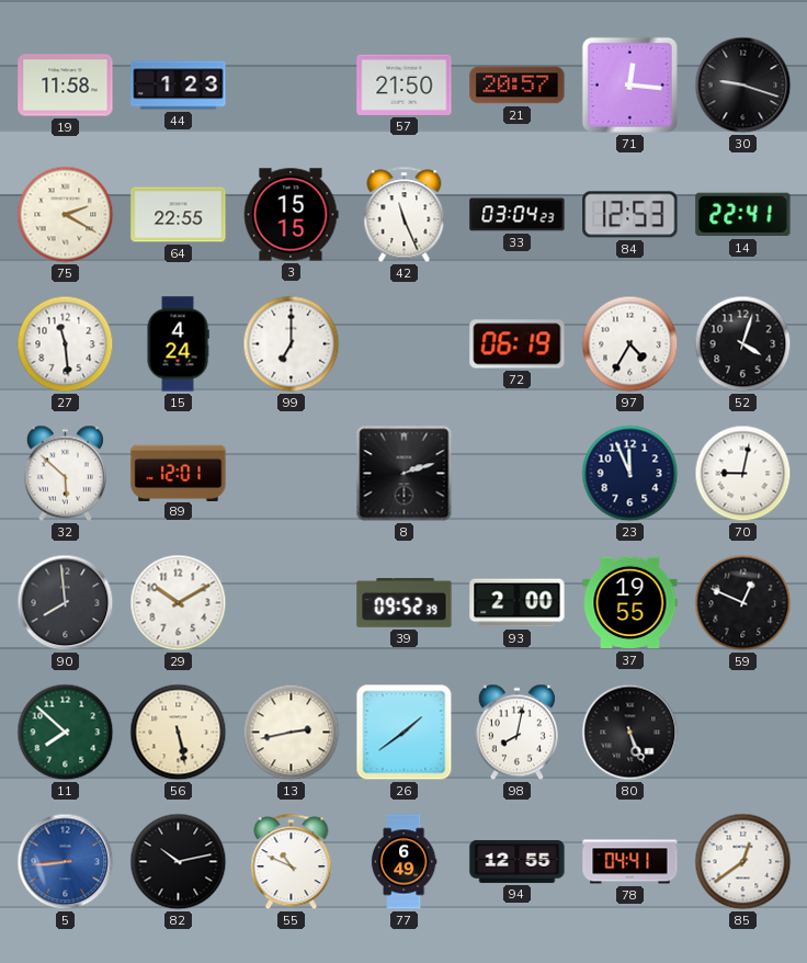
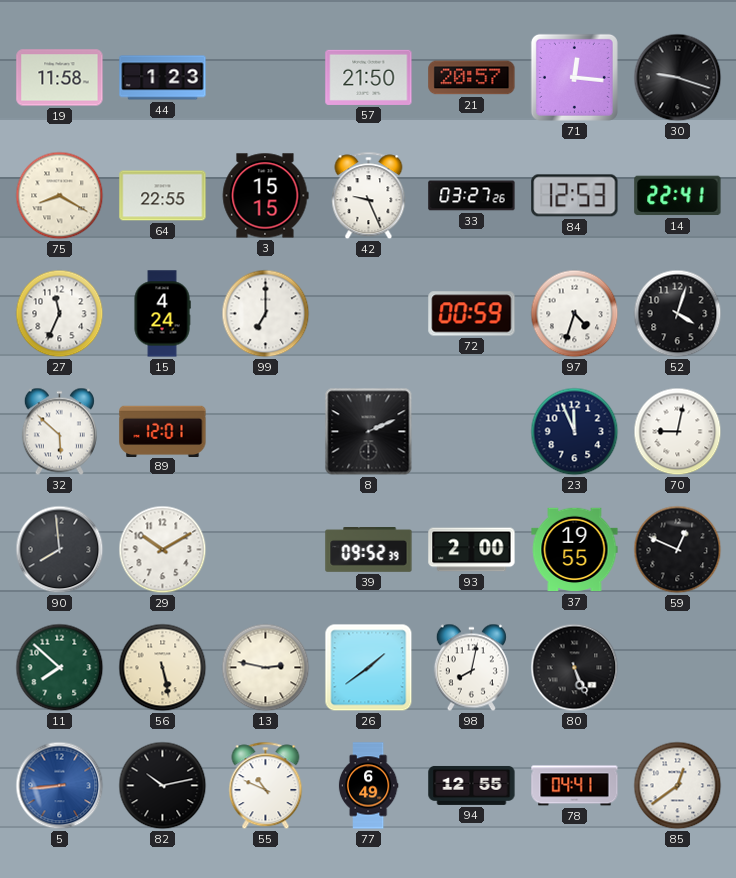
75: 2:20 -> 8:20
42: 11:26 -> 9:26
33: 03:04 -> 03:27
27: 11:29 -> 11:34
72: 06:19 -> 00:59
97: 4:35 -> 4:33
8: 2:12 -> 2:11
13: 2:43 -> 2:47
